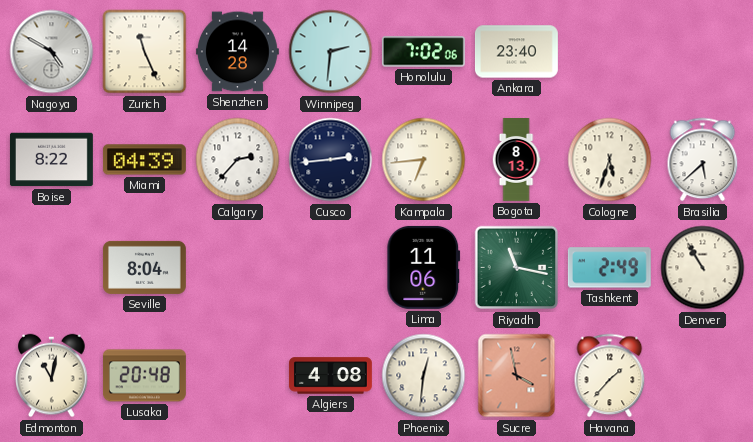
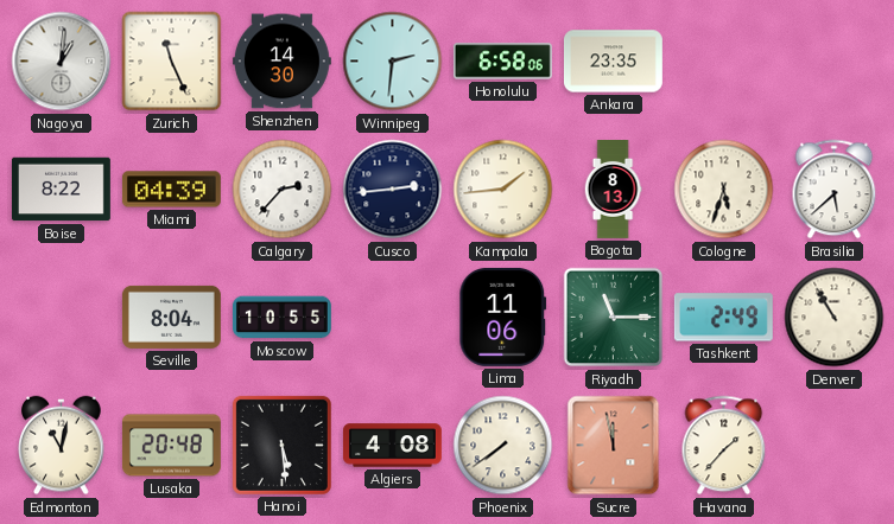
Nagoya: 4:50 -> 1:01
Shenzhen: 14:28 -> 14:30
Honolulu: 7:02 -> 6:58
Ankara: 23:40 -> 23:35
Kampala: 6:44 -> 1:44
Moscow: none -> 10:55
Riyadh: 11:17 -> 11:15
Hanoi: none -> 5:29
Phoenix: 12:31 -> 7:39
Sucre: 3:58 -> 11:58
